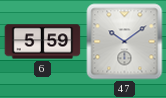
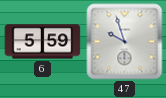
47: 10:09 -> 9:57
